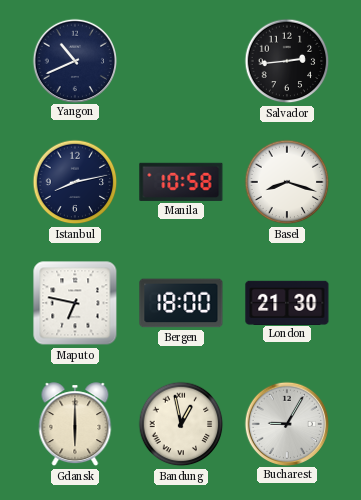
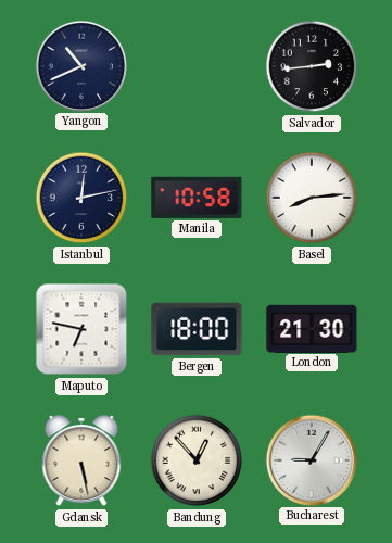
Istanbul: 8:13 -> 12:13
Basel: 8:18 -> 8:14
Gdansk: 6:00 -> 5:28
Bandung: 12:58 -> 12:53
